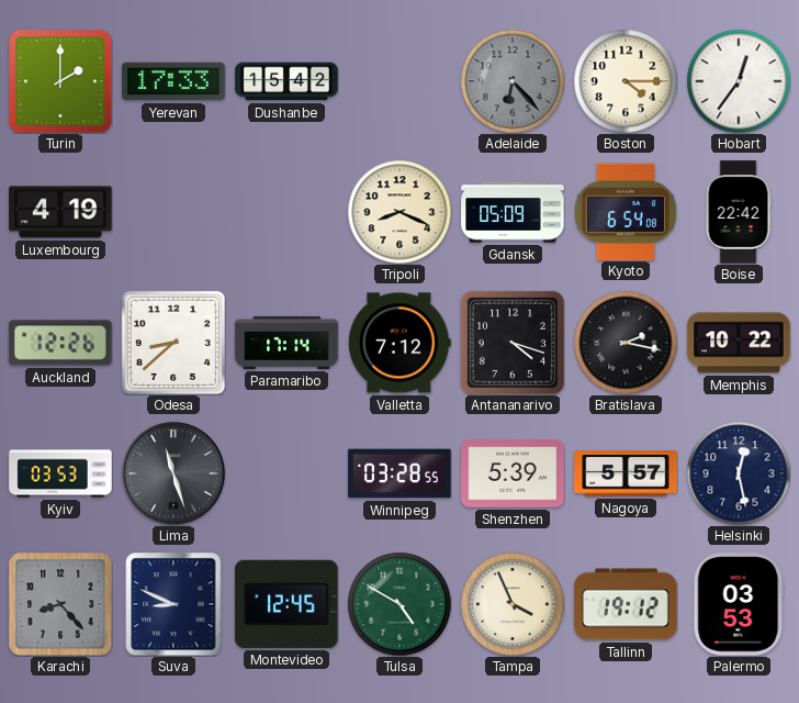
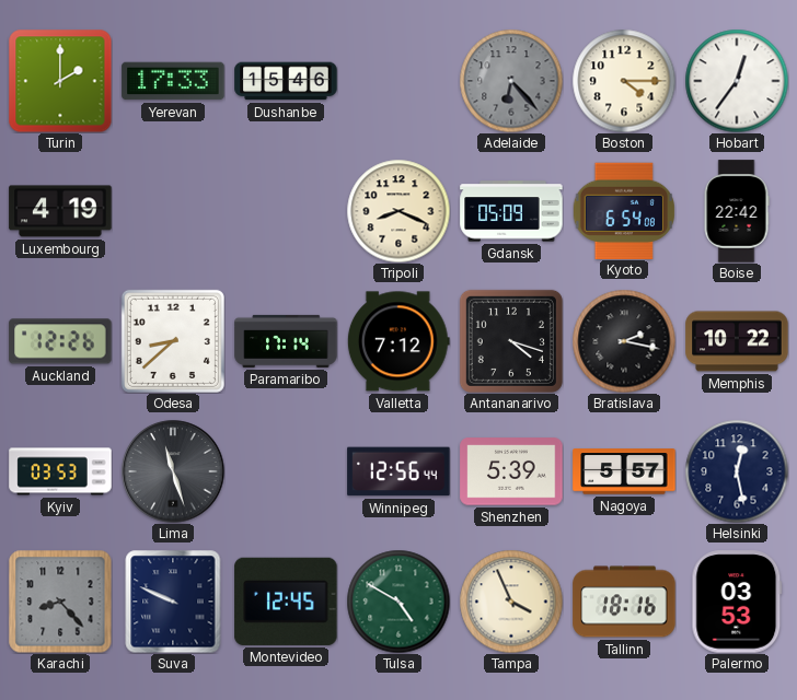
Dushanbe: 15:42 -> 15:46
Winnipeg: 03:28 -> 12:56
Suva: 8:49 -> 9:49
Tallinn: 19:12 -> 18:16
